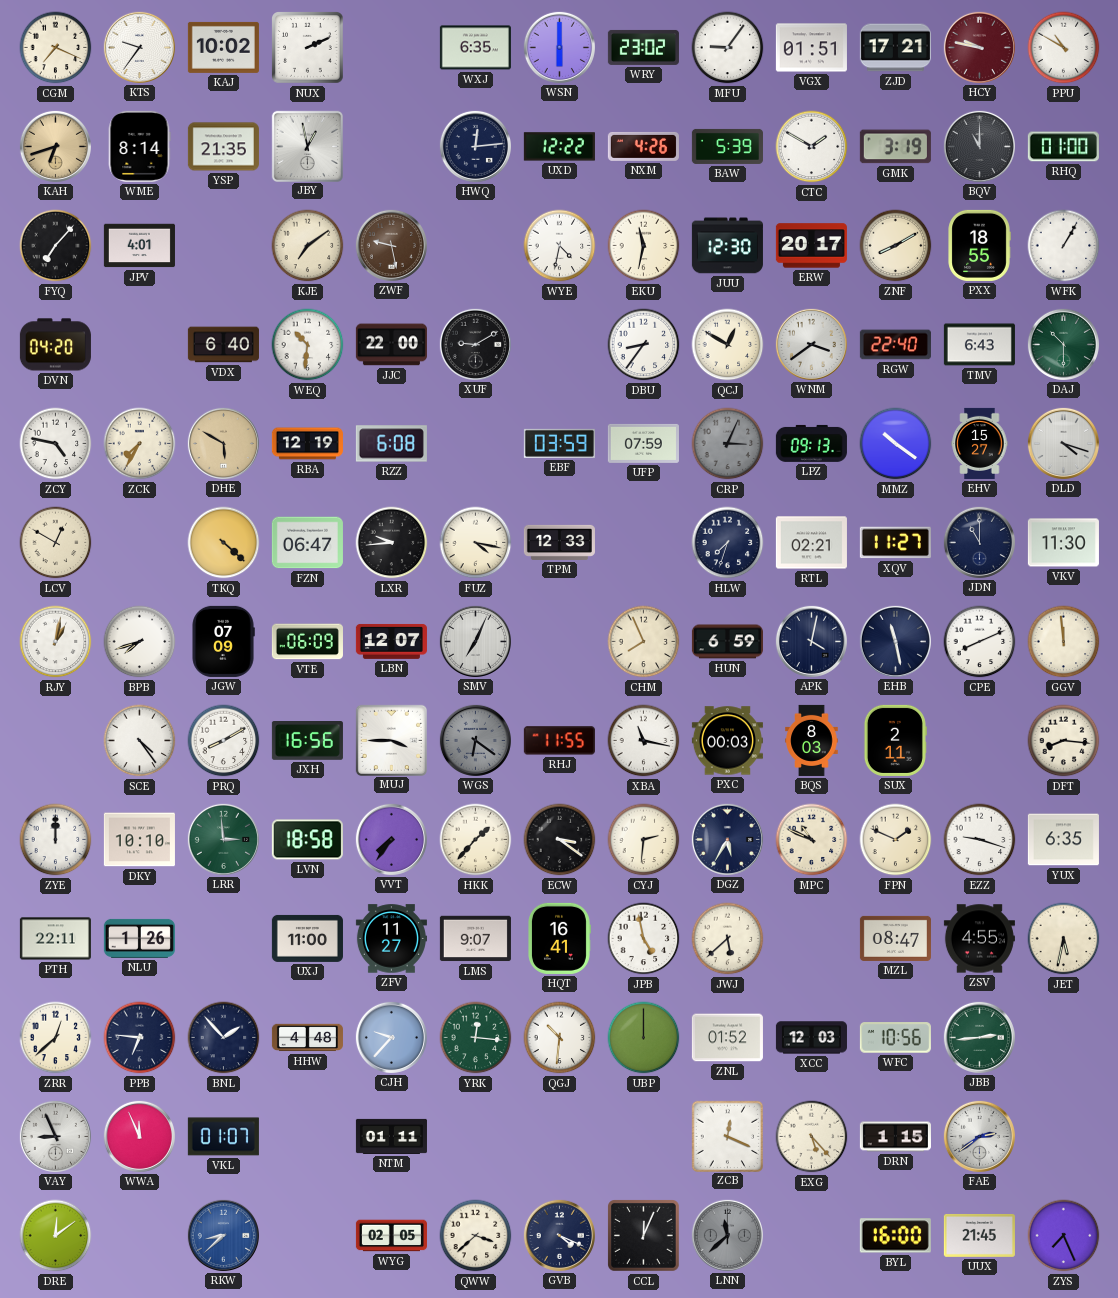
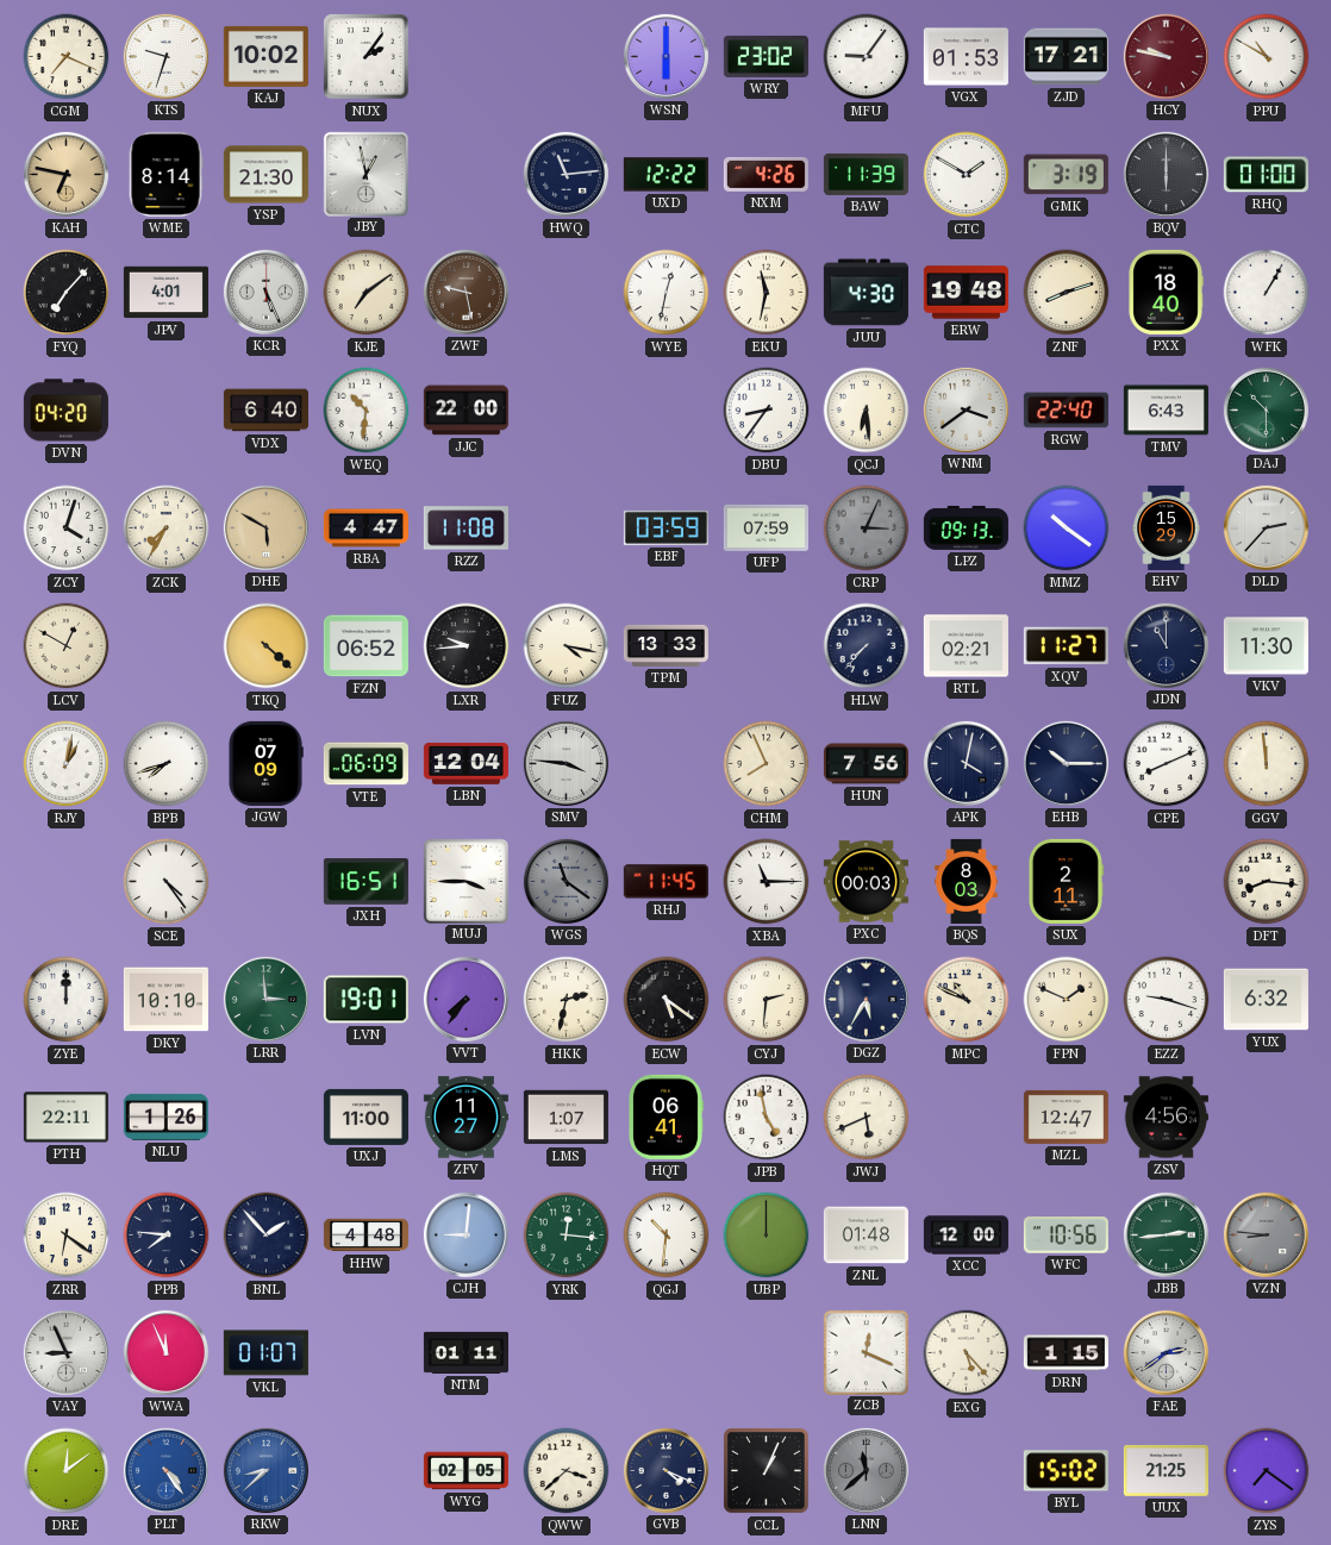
KTS: 9:36 -> 9:33
NUX: 2:11 -> 2:06
WXJ: 6:35 -> none
VGX: 01:51 -> 01:53
KAH: 6:42 -> 6:47
YSP: 21:35 -> 21:30
HWQ: 12:14 -> 11:14
BAW: 5:39 -> 11:39
BQV: 11:00 -> 6:00
KCR: none -> 5:26
WYE: 4:32 -> 12:32
JUU: 12:30 -> 4:30
ERW: 20:17 -> 19:48
ZNF: 8:10 -> 8:12
PXX: 18:55 -> 18:40
XUF: 9:10 -> none
QCJ: 12:50 -> 6:29
ZCY: 4:47 -> 4:03
RBA: 12:19 -> 4:47
RZZ: 6:08 -> 11:08
EHV: 15:27 -> 15:29
DLD: 4:18 -> 2:37
FZN: 06:47 -> 06:52
TPM: 12:33 -> 13:33
HLW: 7:33 -> 7:37
LBN: 12:07 -> 12:04
SMV: 7:04 -> 3:46
HUN: 6:59 -> 7:56
EHB: 11:28 -> 10:15
PRQ: 8:10 -> none
JXH: 16:56 -> 16:51
WGS: 6:21 -> 11:21
RHJ: 11:55 -> 11:45
XBA: 11:17 -> 11:15
LVN: 18:58 -> 19:01
HKK: 1:37 -> 2:32
ECW: 3:21 -> 5:21
YUX: 6:35 -> 6:32
LMS: 9:07 -> 1:07
HQT: 16:41 -> 06:41
JWJ: 5:38 -> 5:41
MZL: 08:47 -> 12:47
ZSV: 4:55 -> 4:56
JET: 5:32 -> none
ZRR: 12:38 -> 6:21
PPB: 6:46 -> 7:46
CJH: 9:37 -> 9:01
ZNL: 01:52 -> 01:48
XCC: 12:03 -> 12:00
VZN: none -> 8:46
PLT: none -> 4:24
CCL: 12:04 -> 1:04
BYL: 16:00 -> 15:02
UUX: 21:45 -> 21:25
ZYS: 7:26 -> 7:21
